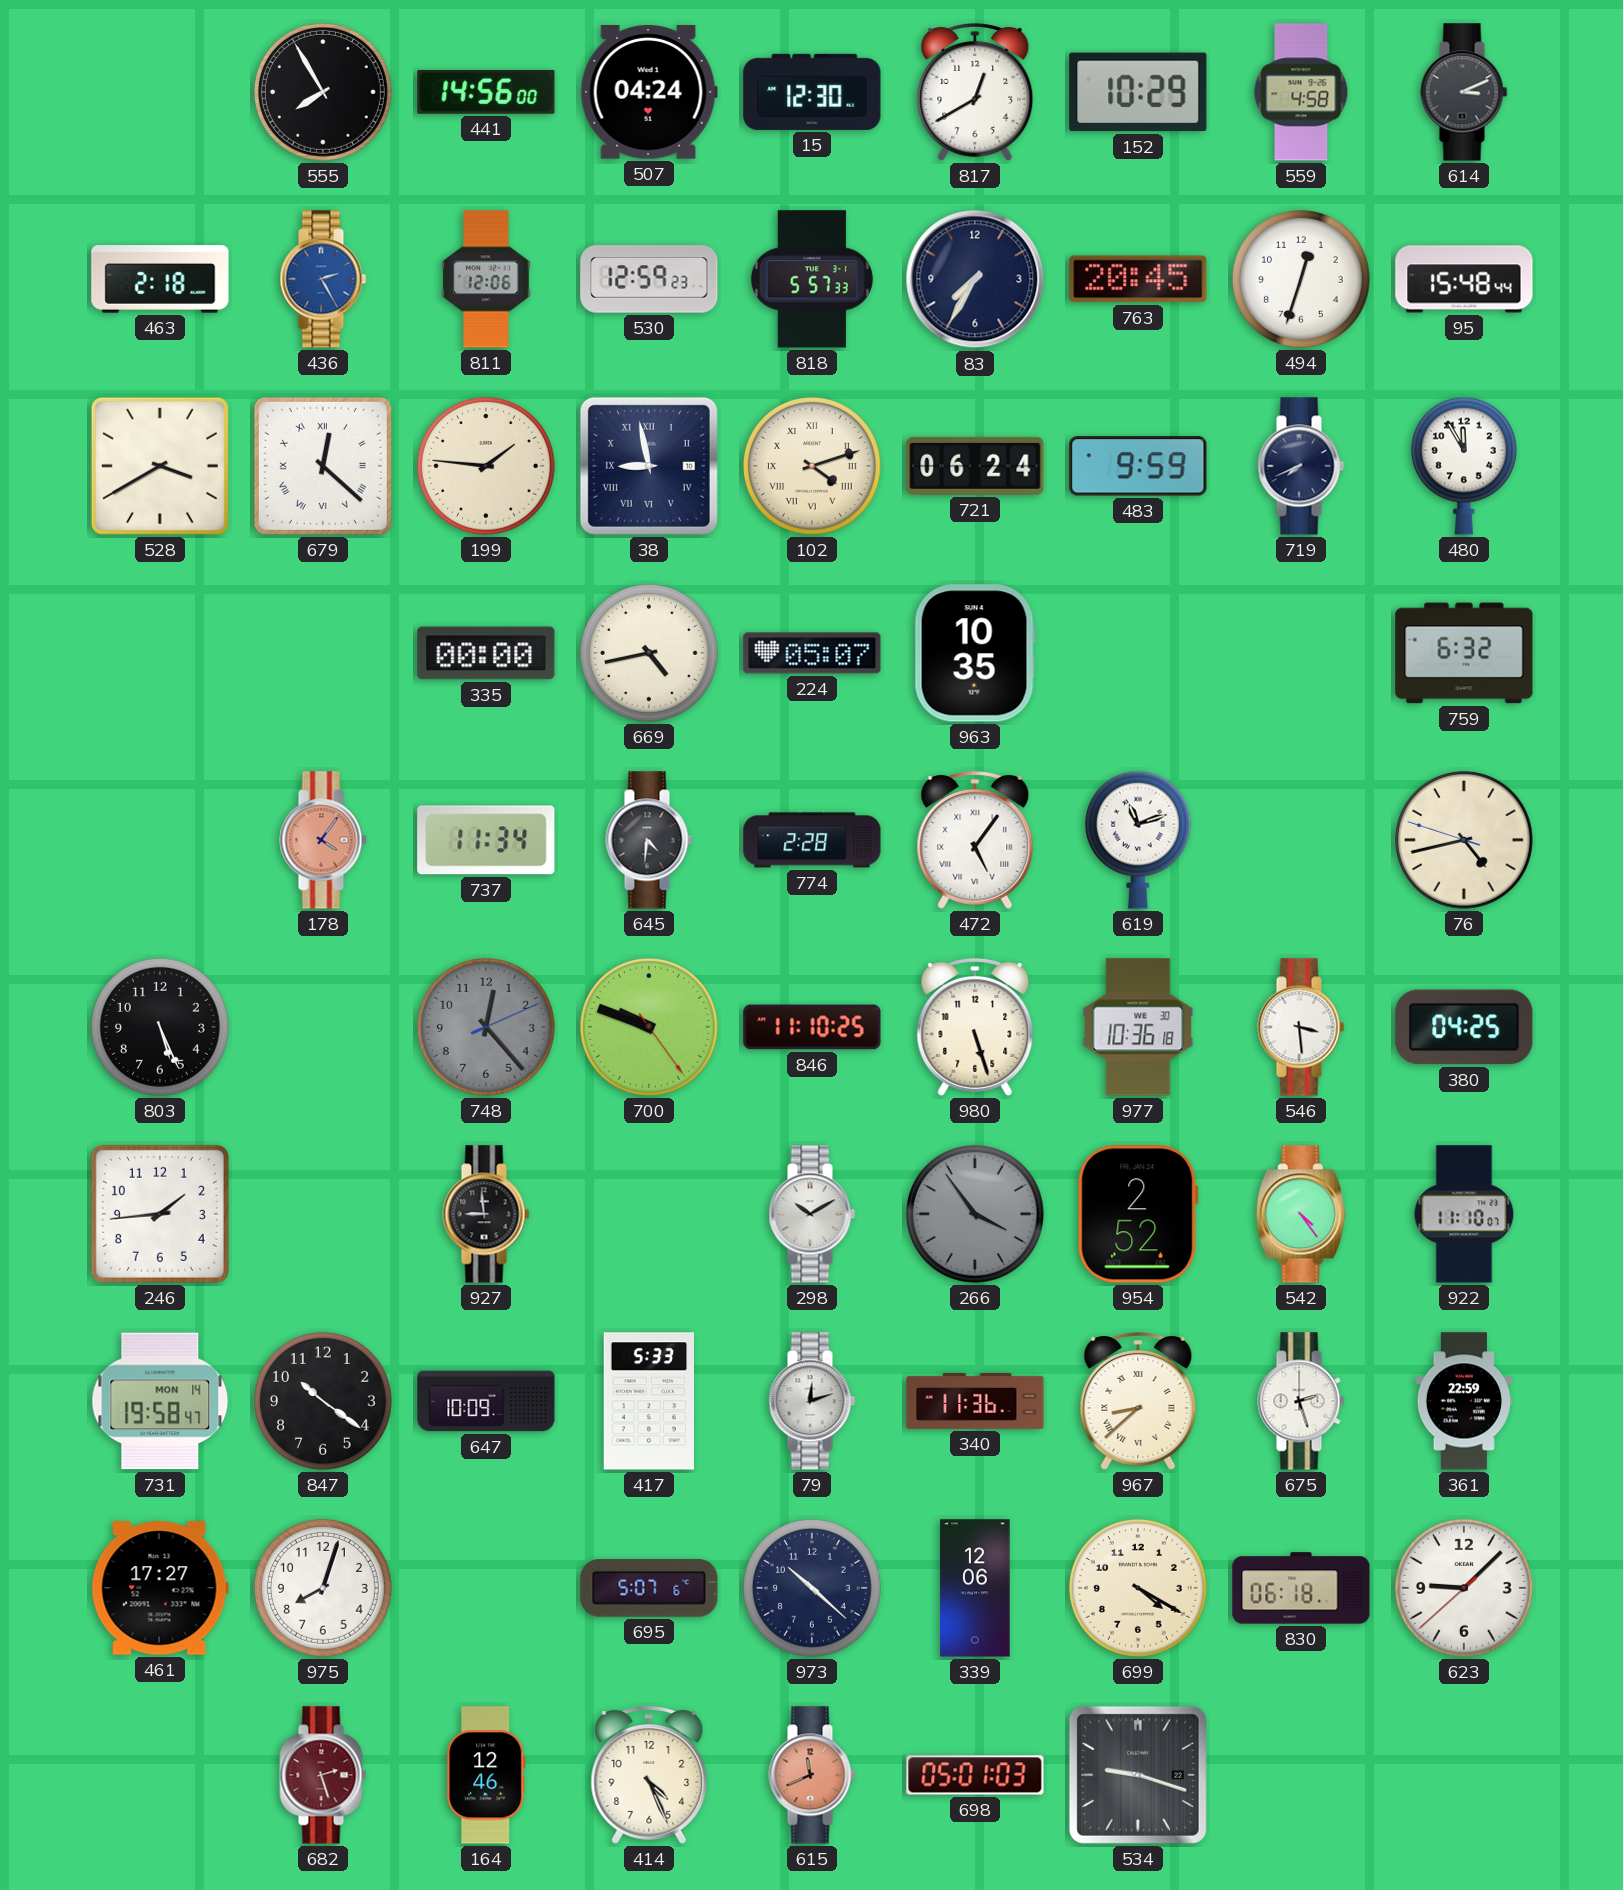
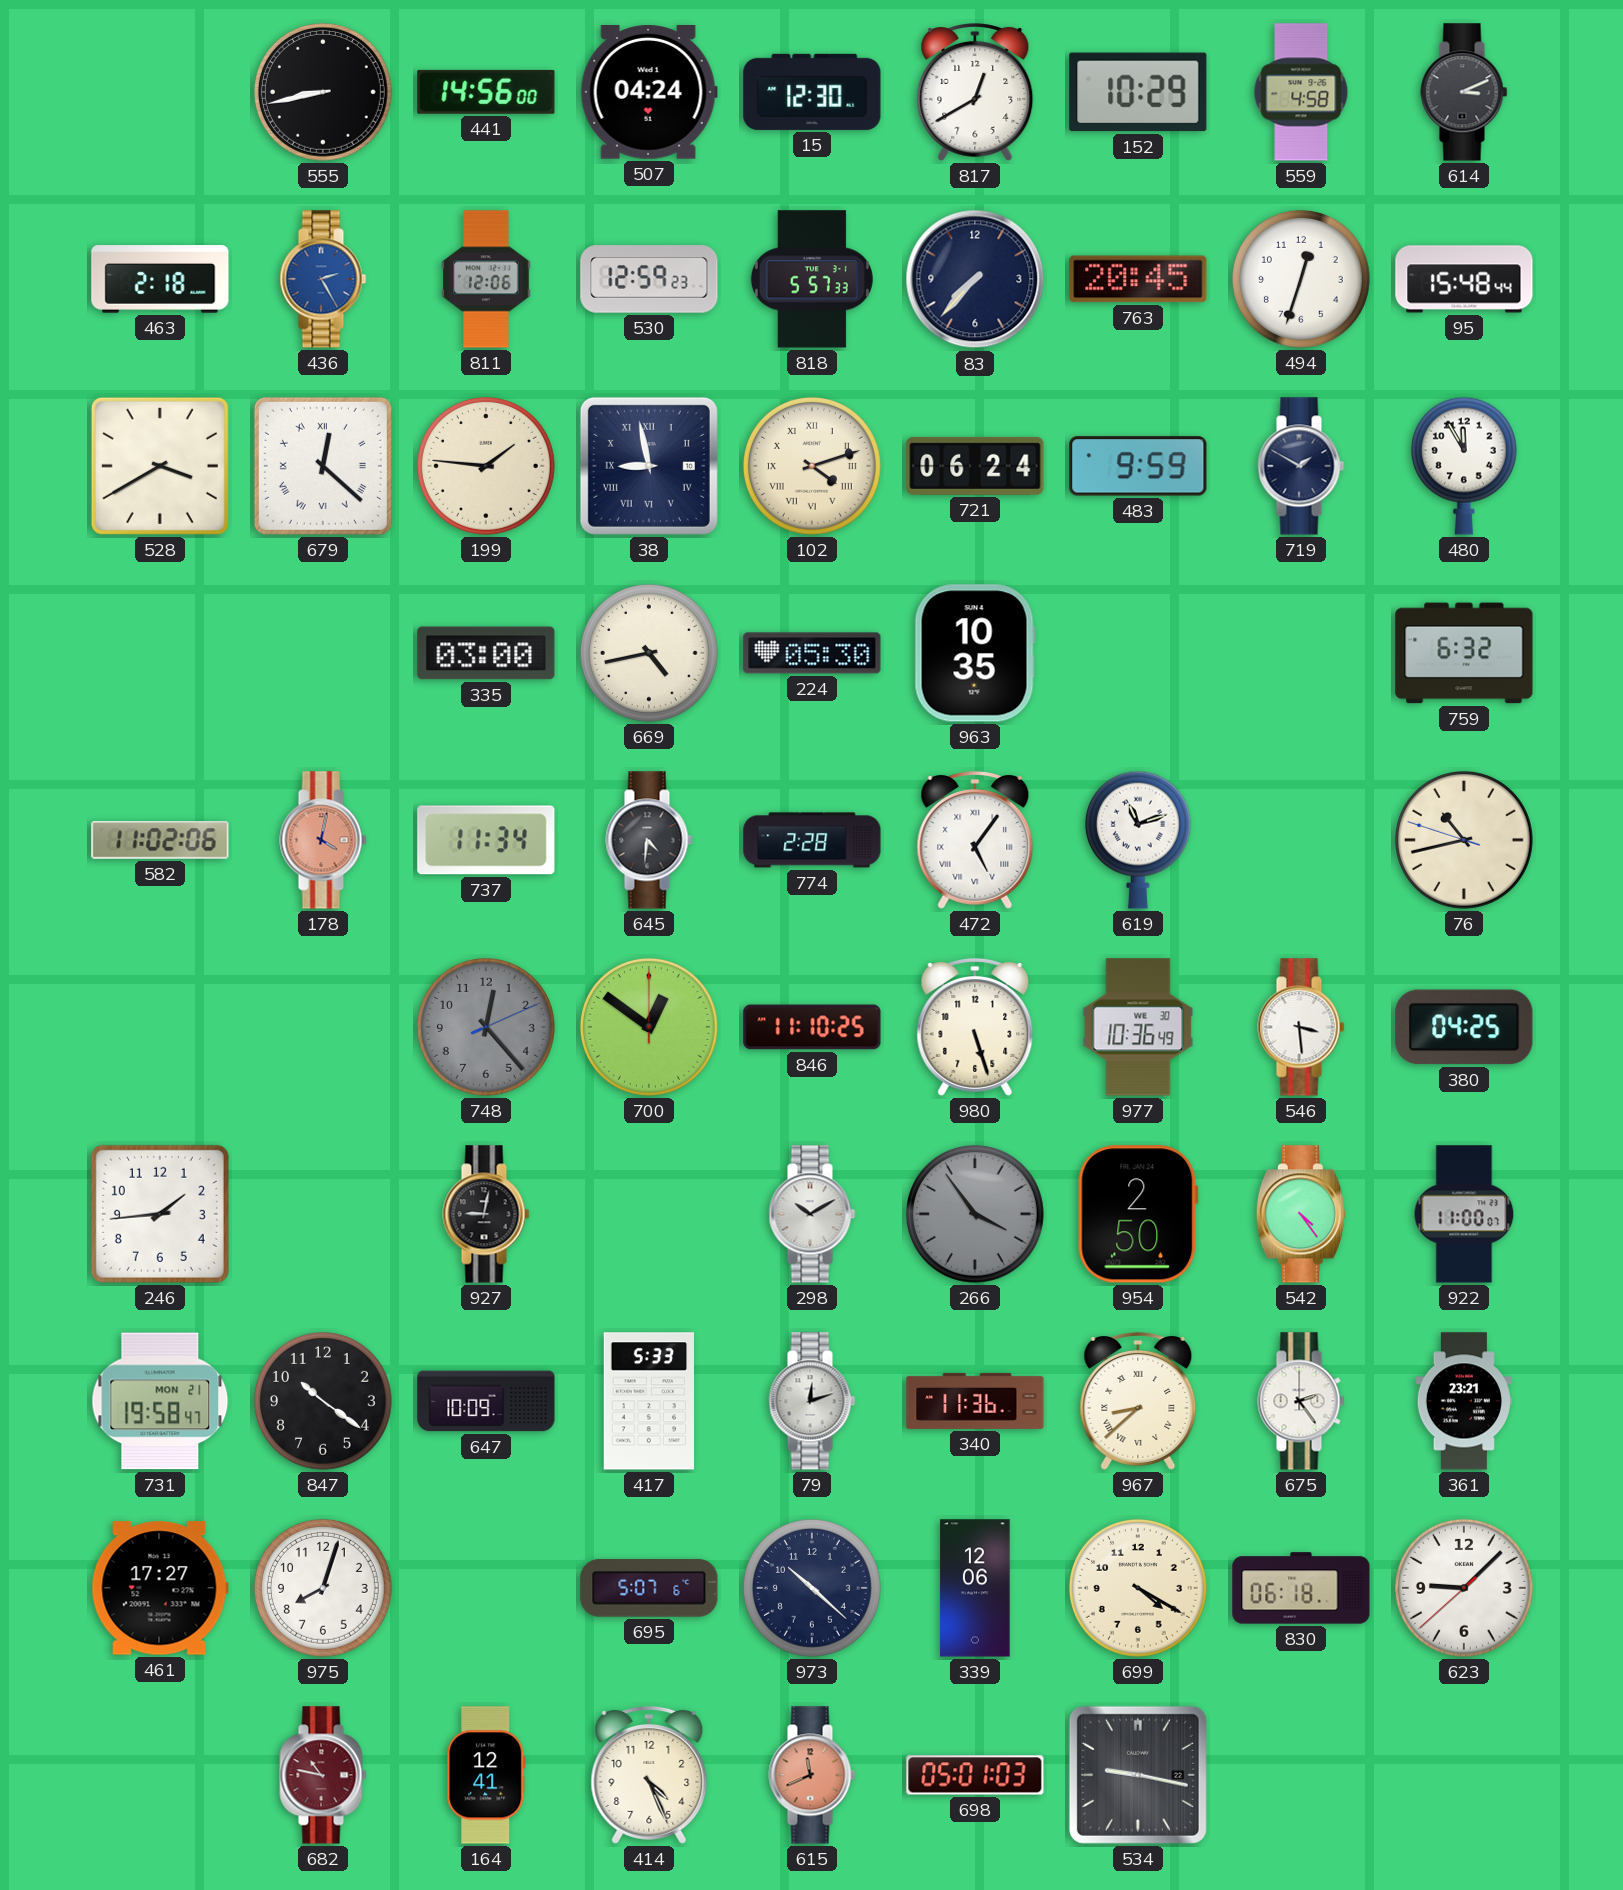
555: 7:55 -> 8:43
83: 7:35 -> 7:37
719: 7:41 -> 1:50
335: 00:00 -> 03:00
224: 05:07 -> 05:30
582: none -> 11:02
178: 4:06 -> 4:02
76: 4:42 -> 10:42
803: 5:26 -> none
700: 9:48 -> 12:51
977: 10:36:18 -> 10:36:49
927: 8:59 -> 9:02
954: 2:52 -> 2:50
922: 11:10 -> 11:00
731 date: MON 14 -> MON 21
675: 2:27 -> 2:24
361: 22:59 -> 23:21
682: 2:27 -> 10:47
164: 12:46 -> 12:41
534: 9:18 -> 9:17
